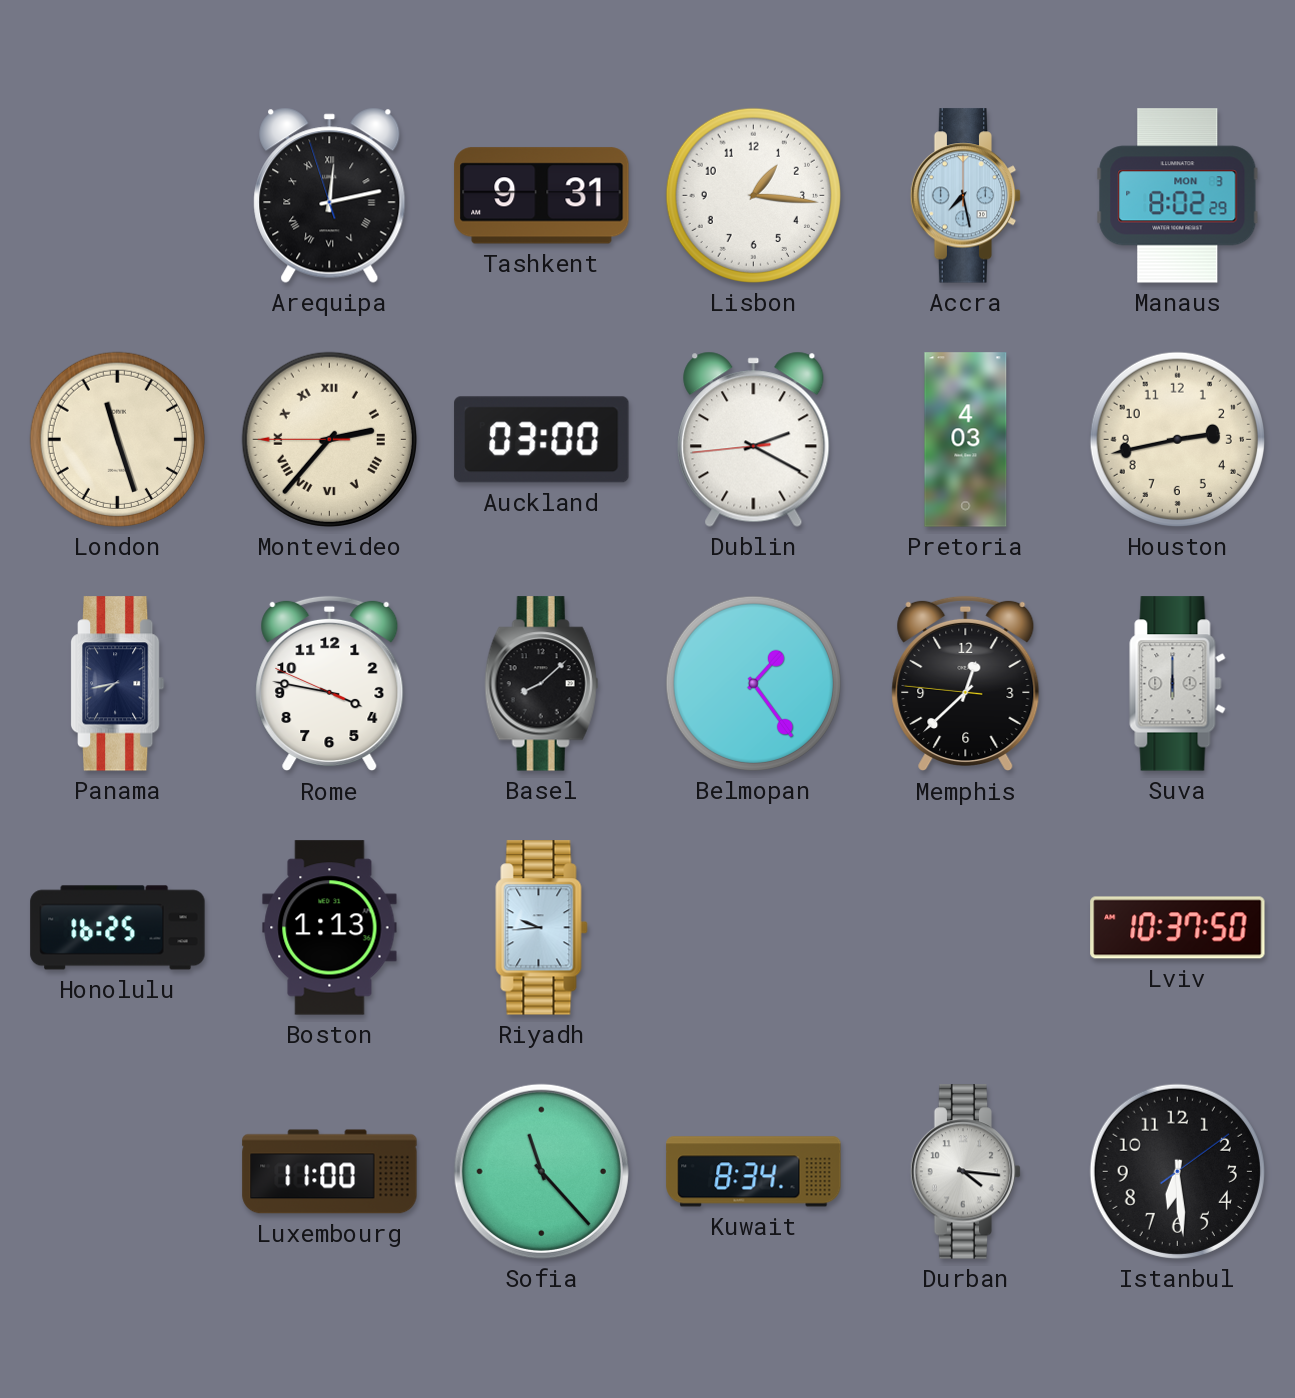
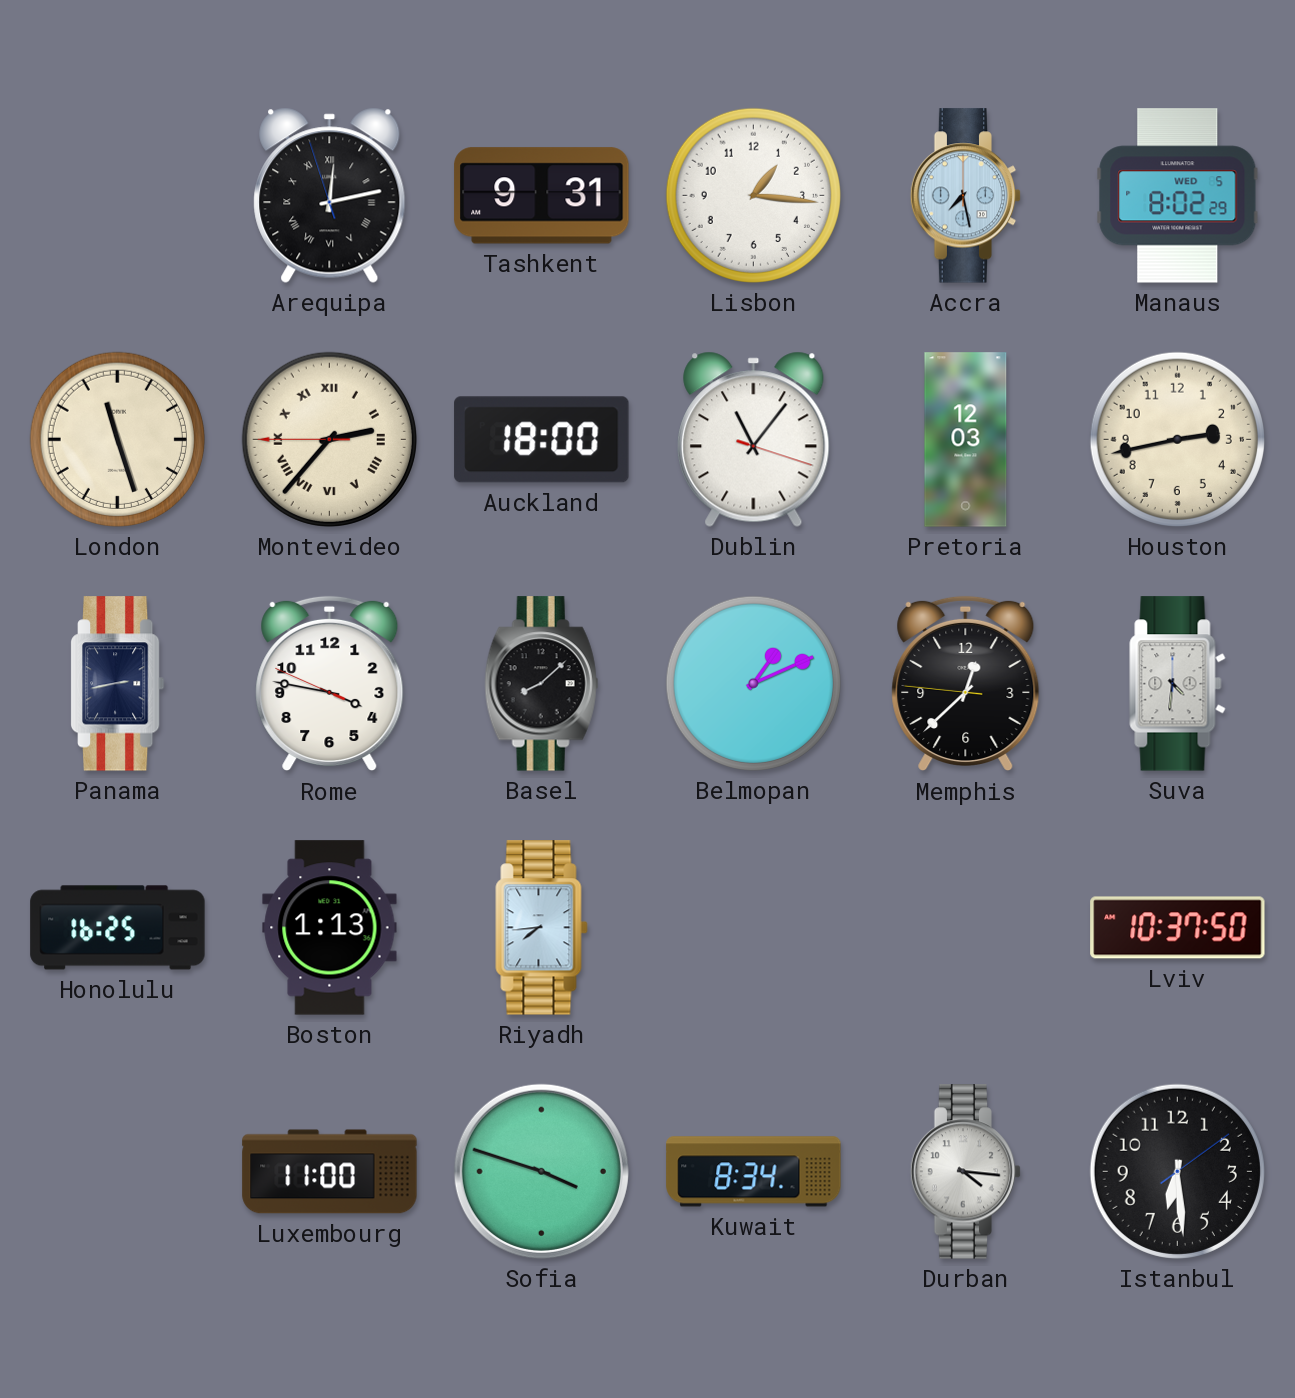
Manaus date: MON 3 -> WED 5
Auckland: 03:00 -> 18:00
Dublin: 2:19 -> 11:06
Pretoria: 4:03 -> 12:03
Panama: 7:43 -> 2:43
Belmopan: 1:24 -> 1:11
Suva: 6:00 -> 4:31
Riyadh: 9:44 -> 7:44
Sofia: 11:23 -> 3:48
